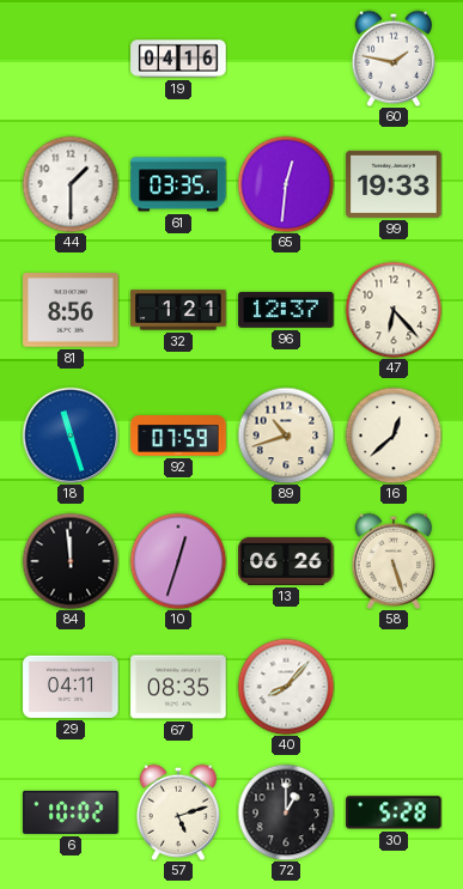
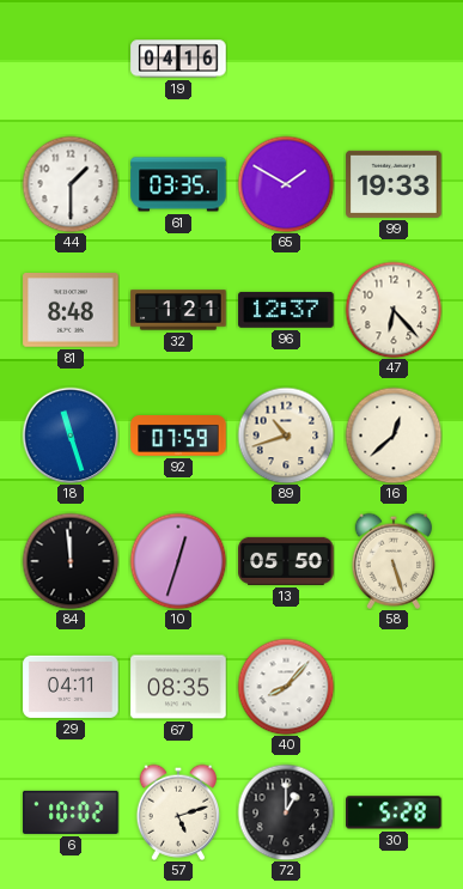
60: 1:47 -> none
65: 12:31 -> 1:50
81: 8:56 -> 8:48
13: 06:26 -> 05:50
